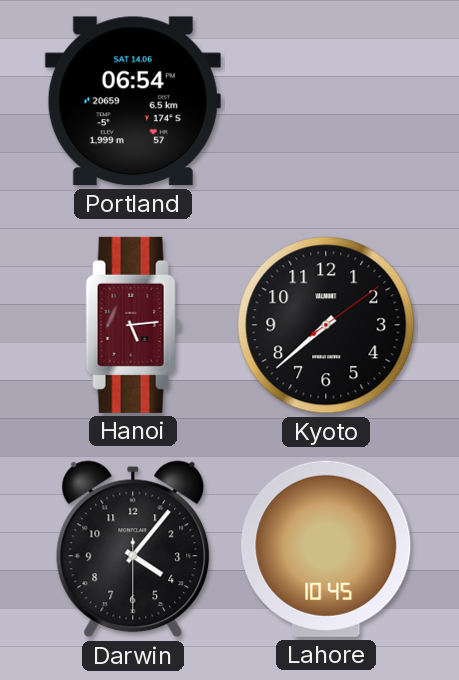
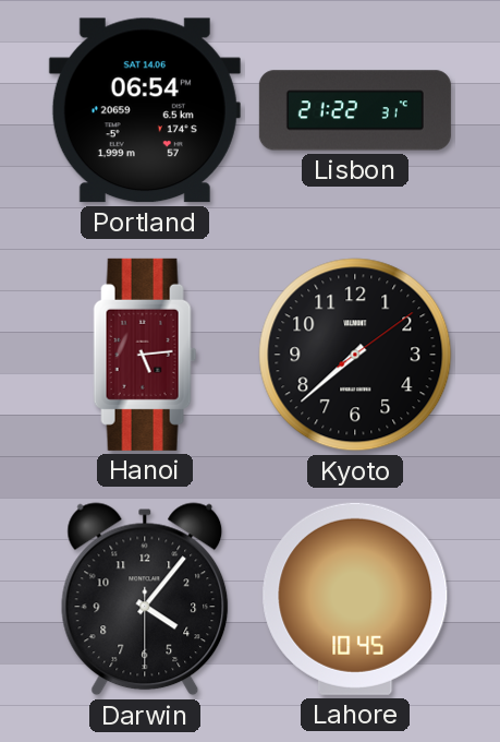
Lisbon: none -> 21:22
